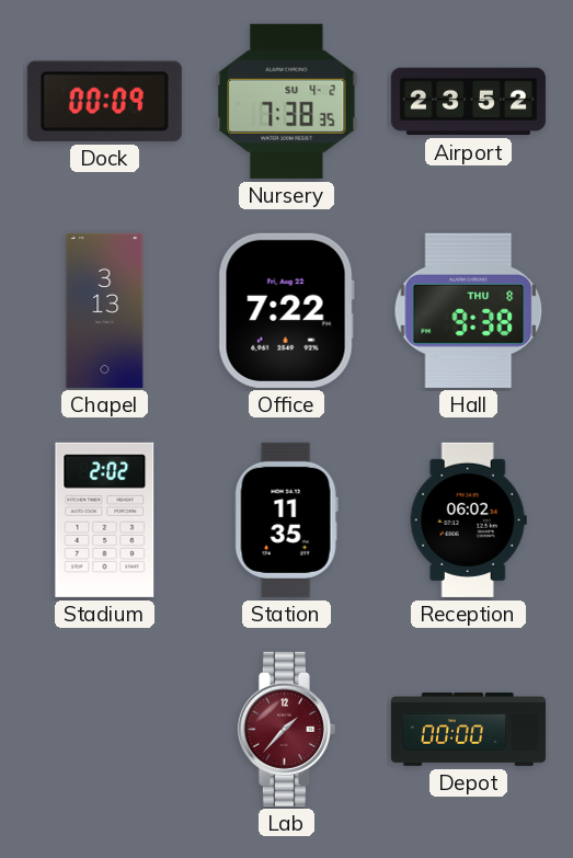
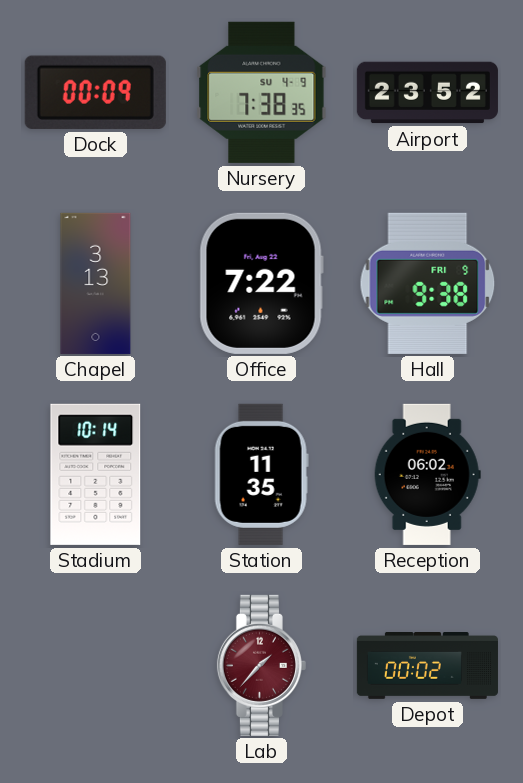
Nursery date: SU 4-2 -> SU 4-9
Hall date: THU 8 -> FRI 9
Stadium: 2:02 -> 10:14
Depot: 00:00 -> 00:02
